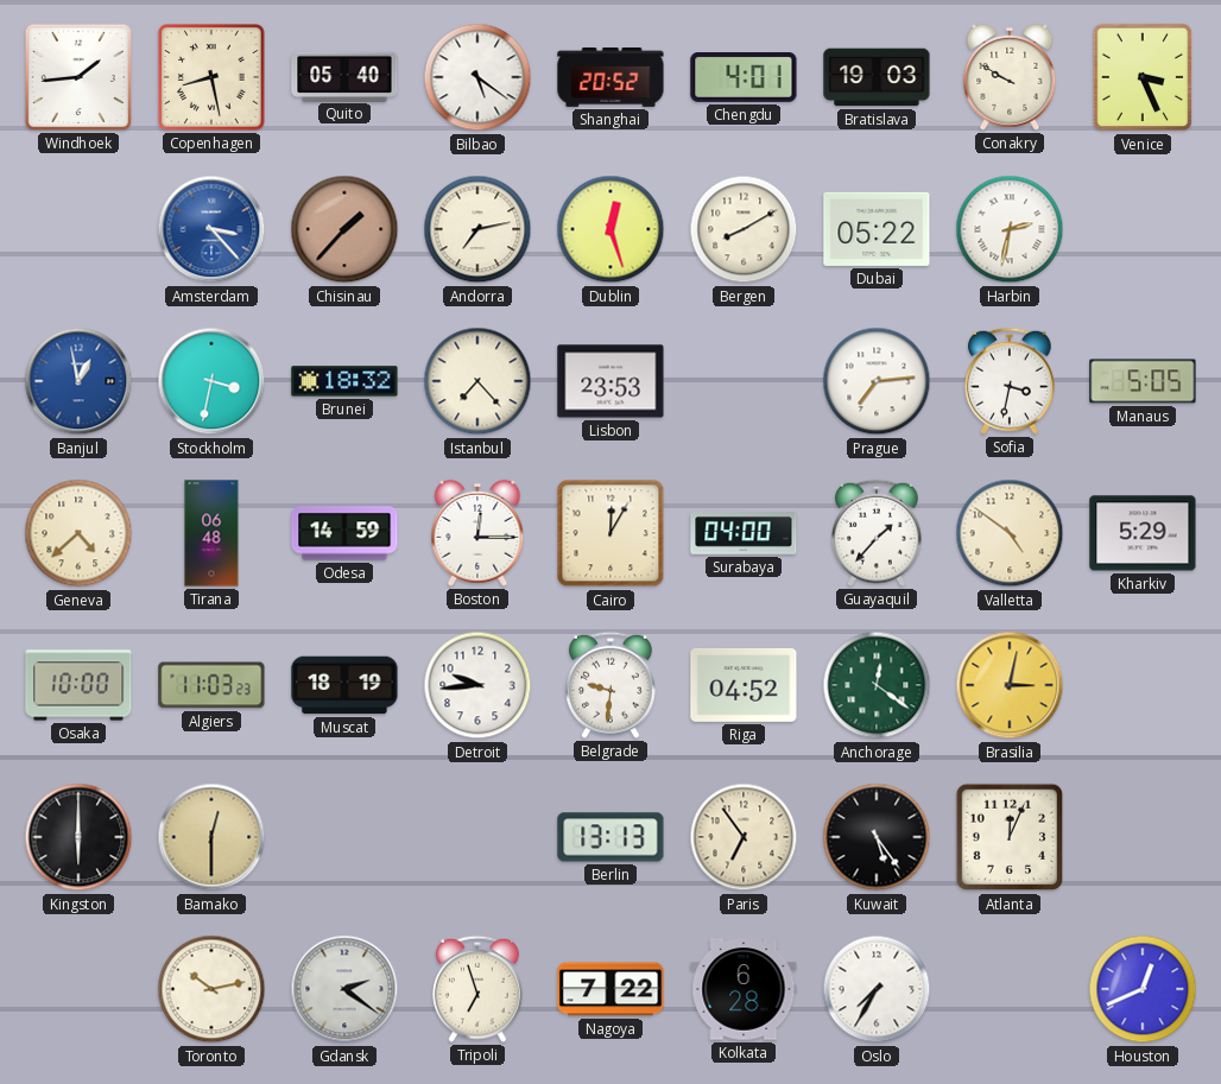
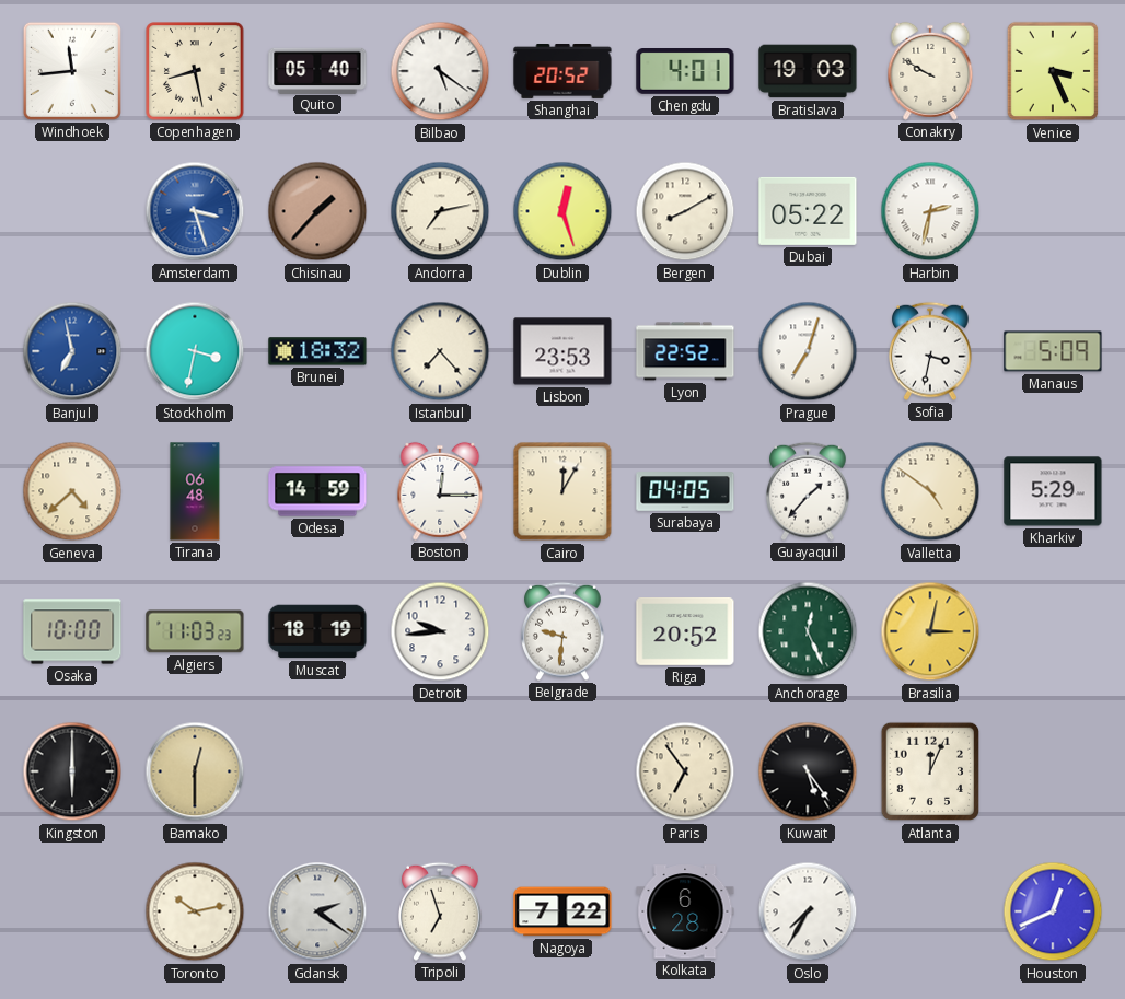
Windhoek: 1:44 -> 11:44
Amsterdam: 3:23 -> 3:27
Banjul: 12:58 -> 6:58
Lyon: none -> 22:52
Prague: 7:14 -> 7:03
Manaus: 5:05 -> 5:09
Surabaya: 04:00 -> 04:05
Riga: 04:52 -> 20:52
Anchorage: 12:21 -> 12:26
Berlin: 13:13 -> none
